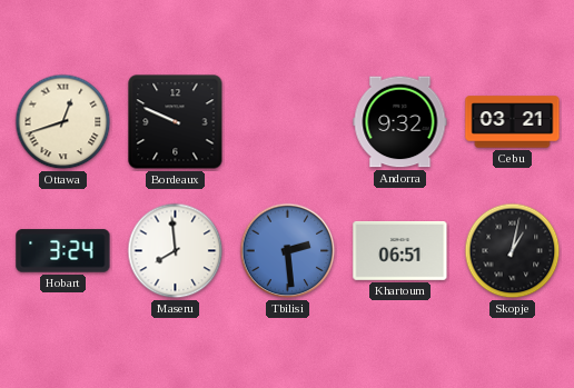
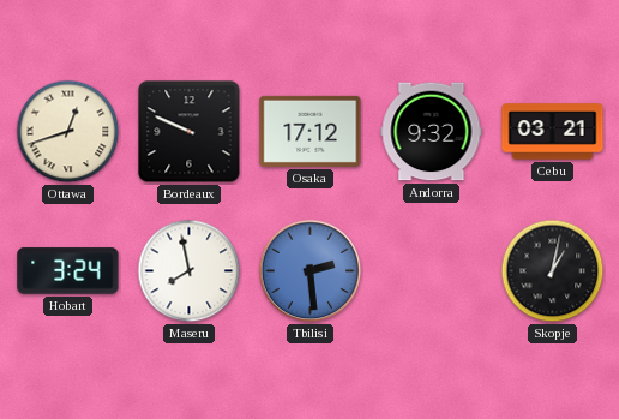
Osaka: none -> 17:12
Maseru: 7:59 -> 7:58
Khartoum: 06:51 -> none
